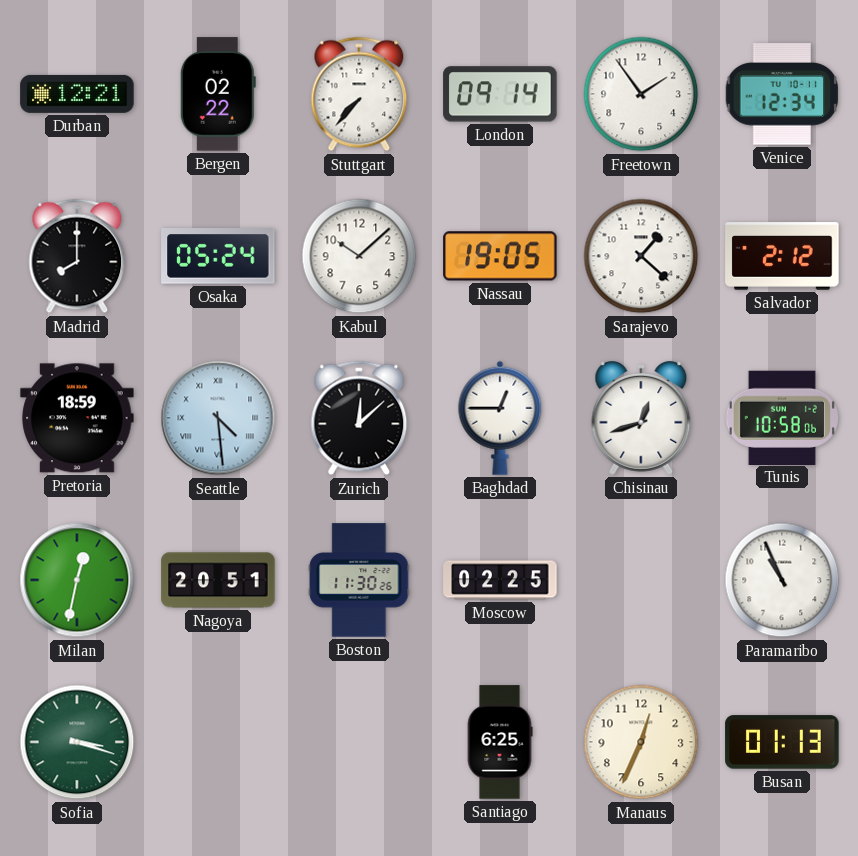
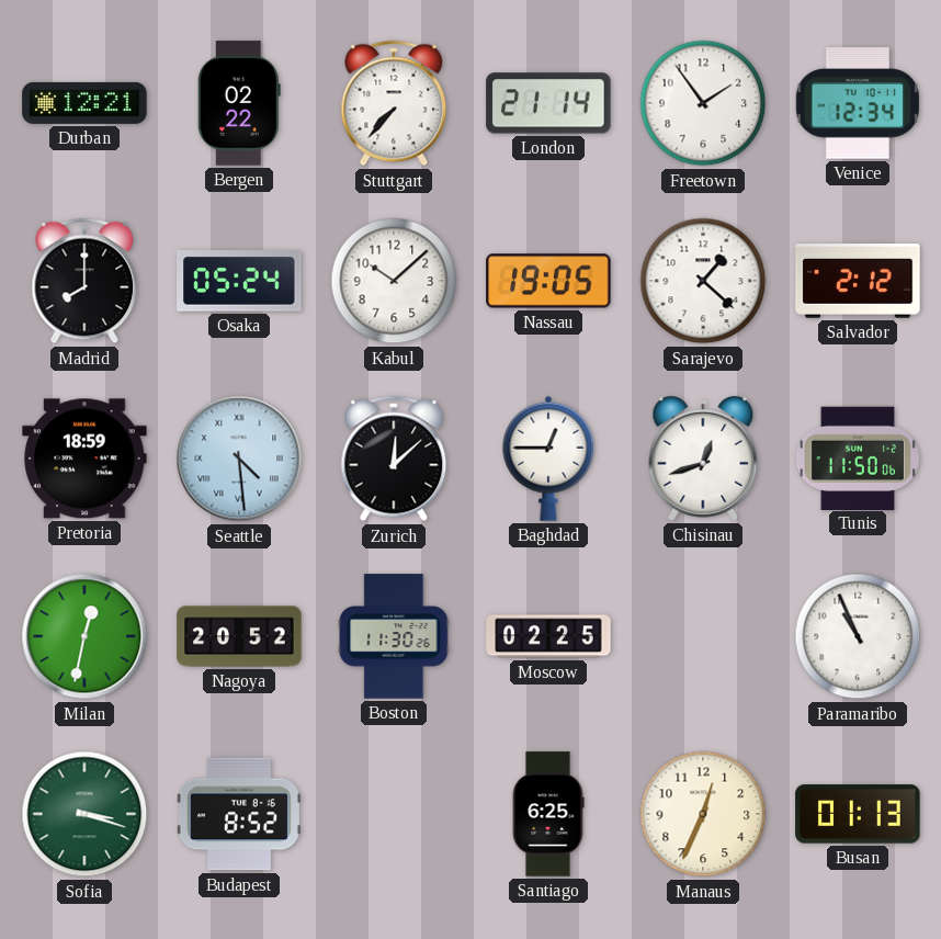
London: 09:14 -> 21:14
Tunis: 10:58 -> 11:50
Nagoya: 20:51 -> 20:52
Budapest: none -> 8:52
